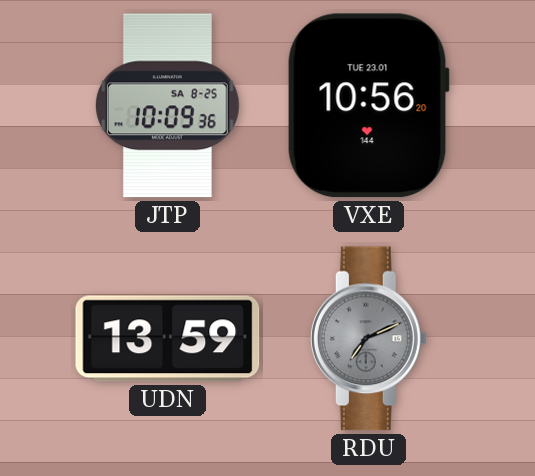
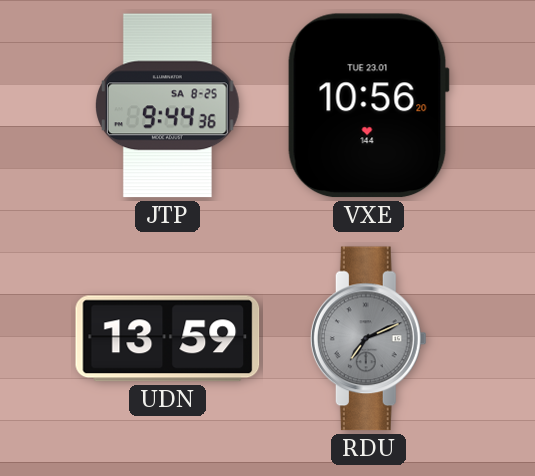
JTP: 10:09 -> 9:44
